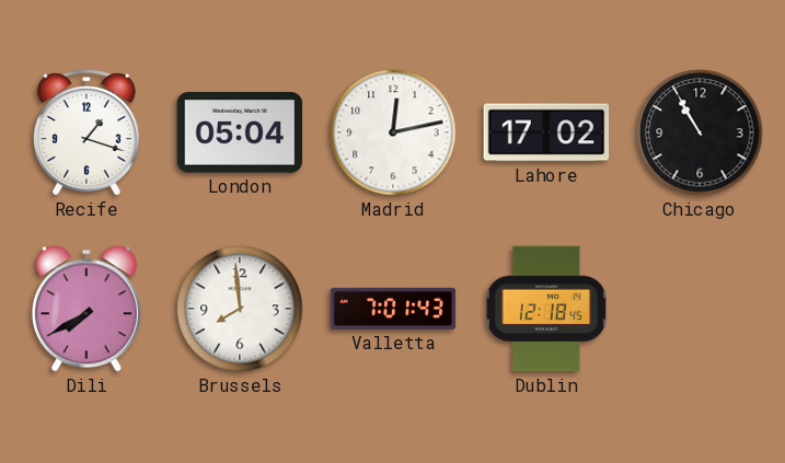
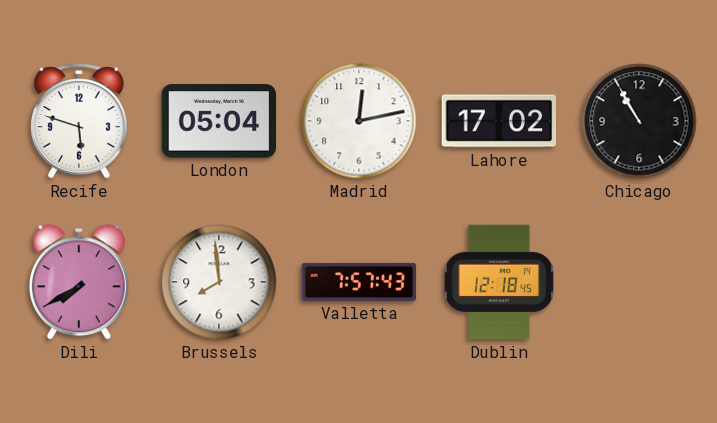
Recife: 1:18 -> 5:48
Valletta: 7:01 -> 7:57
